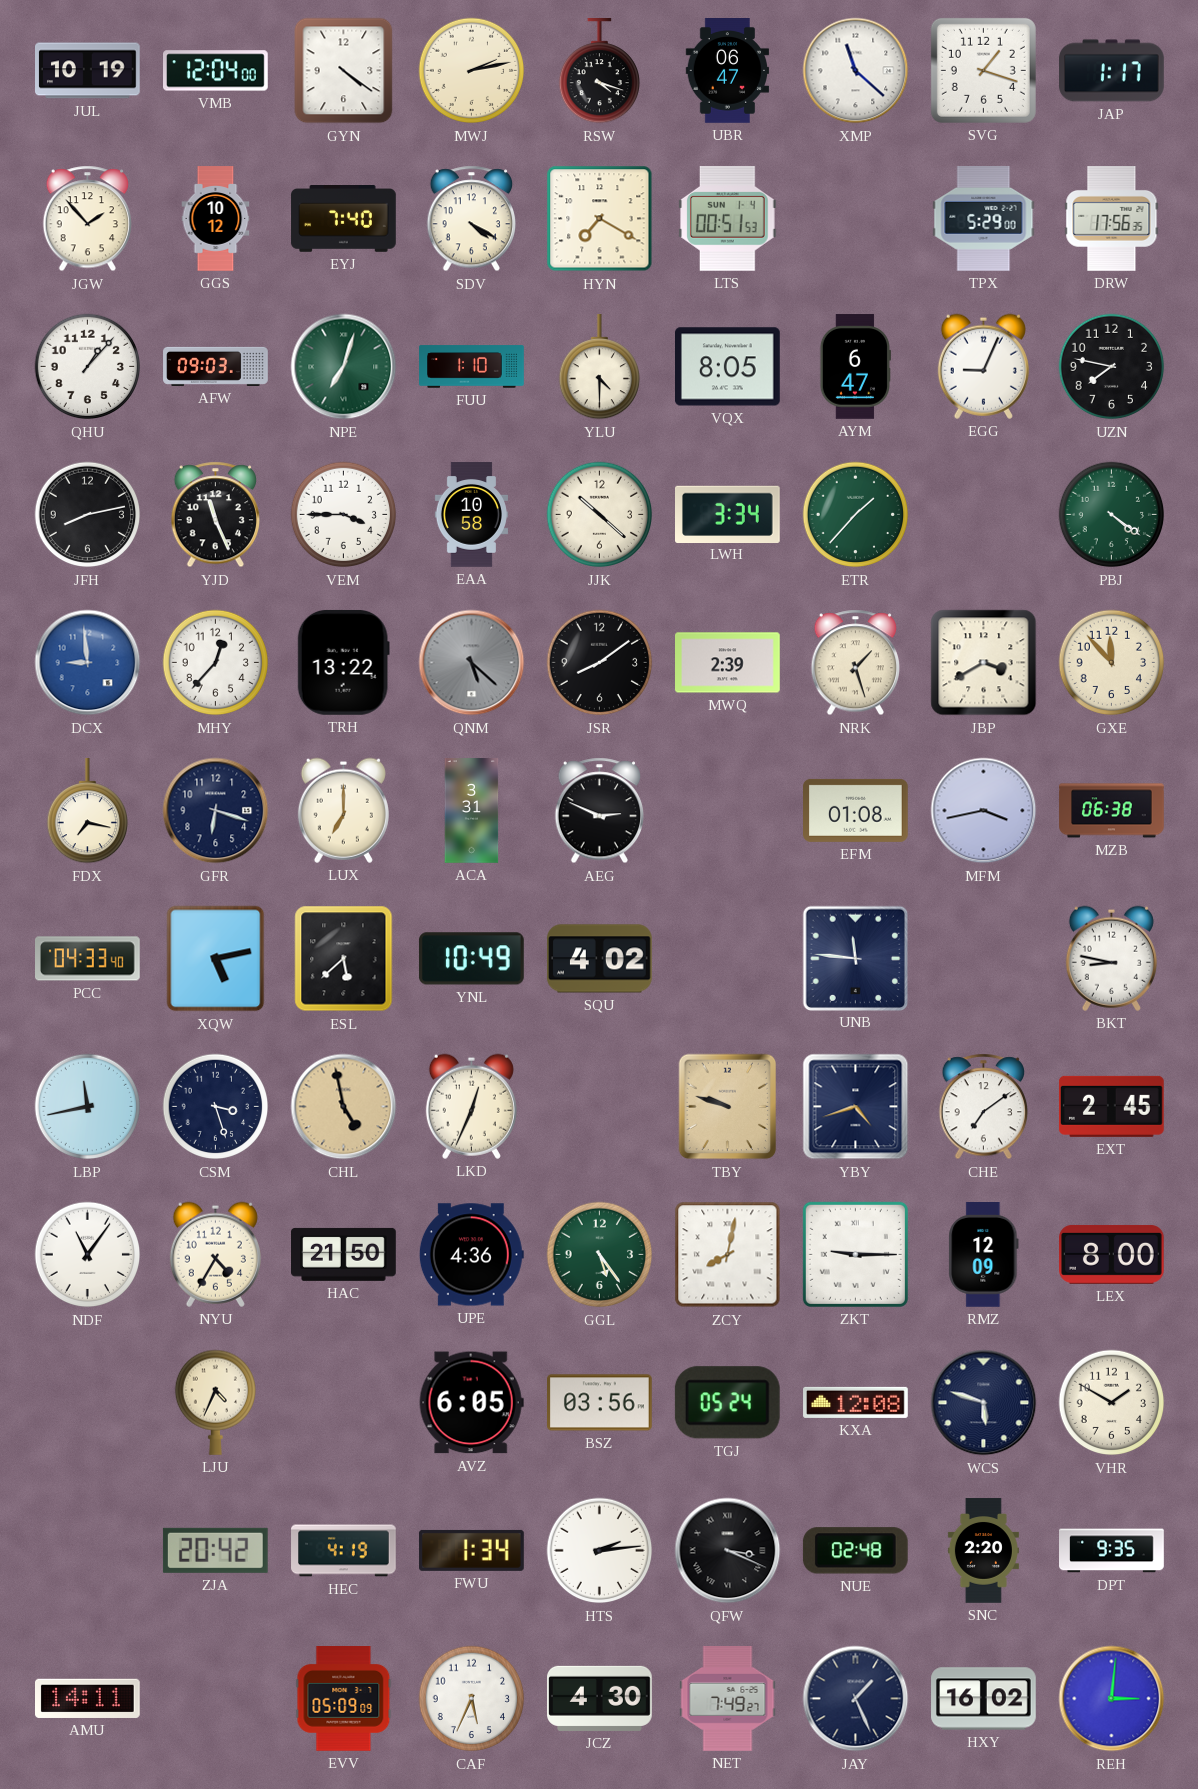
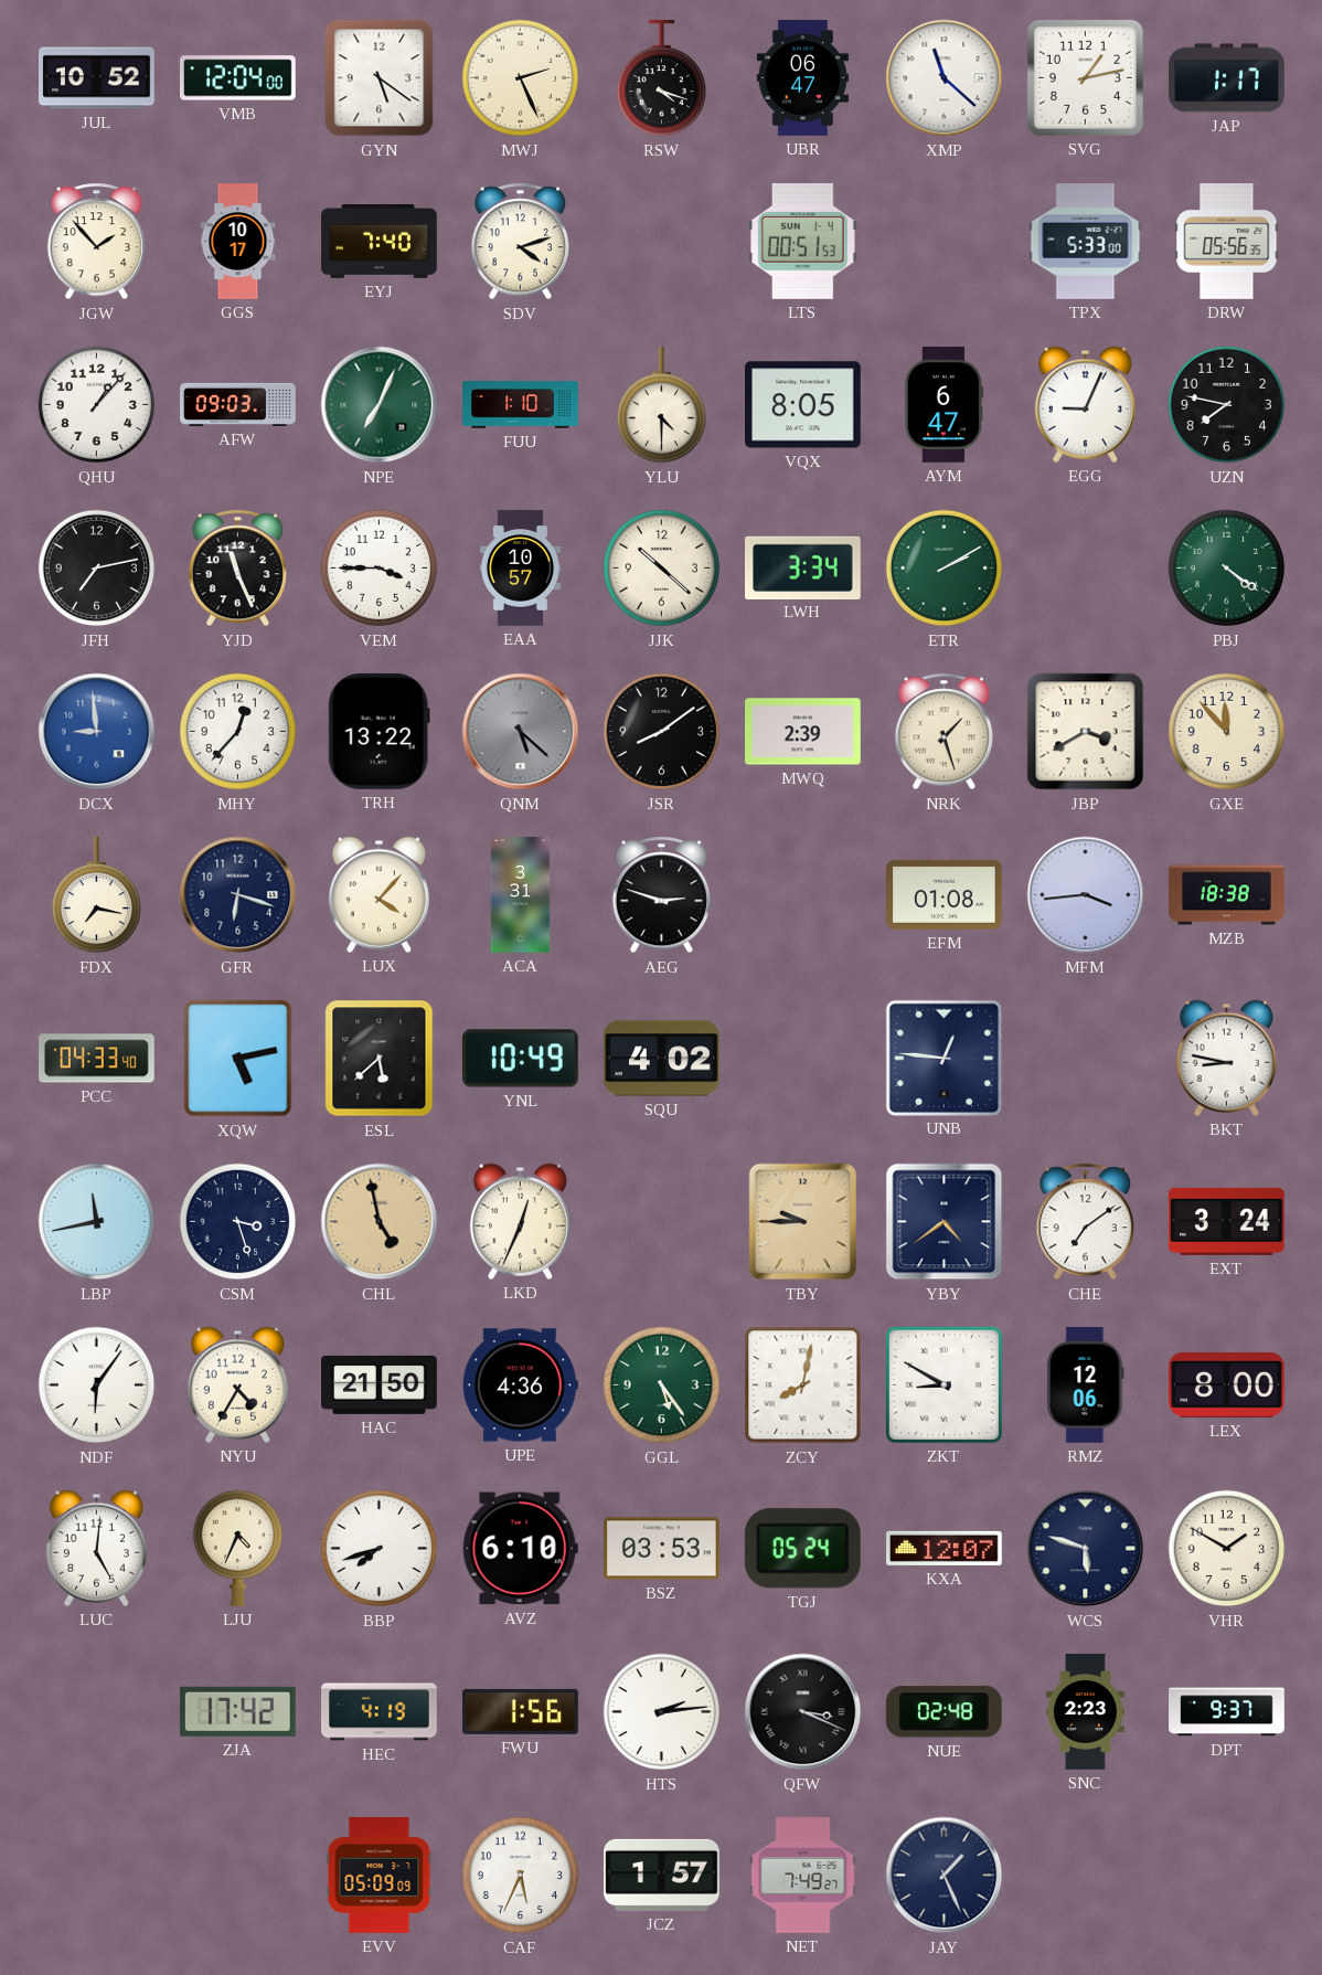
JUL: 10:19 -> 10:52
GYN: 4:21 -> 5:21
MWJ: 2:13 -> 2:26
SVG: 1:18 -> 1:13
GGS: 10:12 -> 10:17
SDV: 4:20 -> 4:12
HYN: 7:20 -> none
TPX: 5:29 -> 5:33
DRW: 17:56 -> 05:56
NPE: 7:03 -> 7:04
JFH: 8:13 -> 7:13
EAA: 10:58 -> 10:57
ETR: 1:37 -> 2:10
LUX: 7:00 -> 4:07
AEG: 2:49 -> 2:48
MFM: 3:43 -> 3:44
MZB: 06:38 -> 18:38
UNB: 11:46 -> 12:46
TBY: 9:48 -> 9:45
YBY: 4:42 -> 4:39
EXT: 2:45 -> 3:24
NDF: 11:06 -> 6:06
ZKT: 9:15 -> 8:50
RMZ: 12:09 -> 12:06
LUC: none -> 5:01
BBP: none -> 7:42
AVZ: 6:05 -> 6:10
BSZ: 03:56 -> 03:53
KXA: 12:08 -> 12:07
ZJA: 20:42 -> 17:42
FWU: 1:34 -> 1:56
SNC: 2:20 -> 2:23
DPT: 9:35 -> 9:37
AMU: 14:11 -> none
JCZ: 4:30 -> 1:57
HXY: 16:02 -> none
REH: 3:01 -> none
